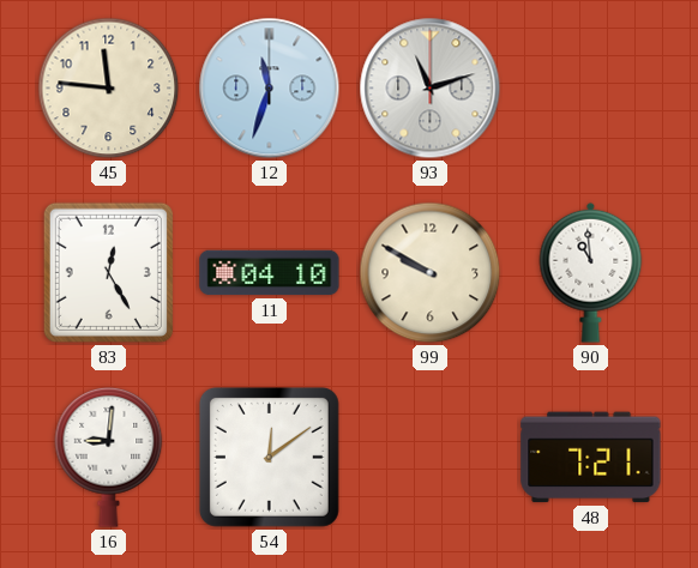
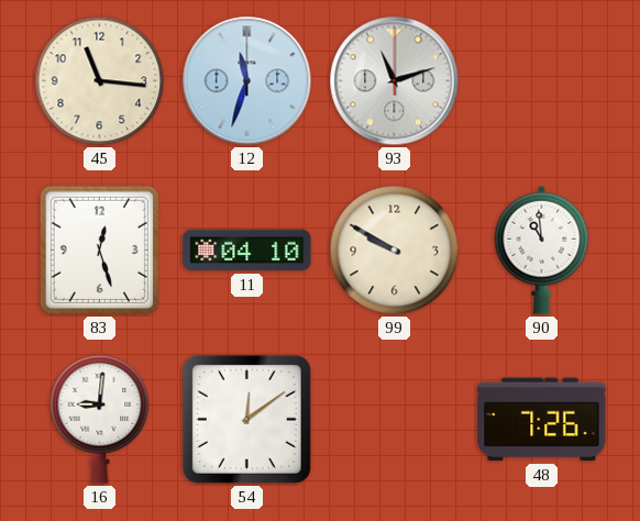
45: 11:46 -> 11:16
83: 12:25 -> 12:27
48: 7:21 -> 7:26
